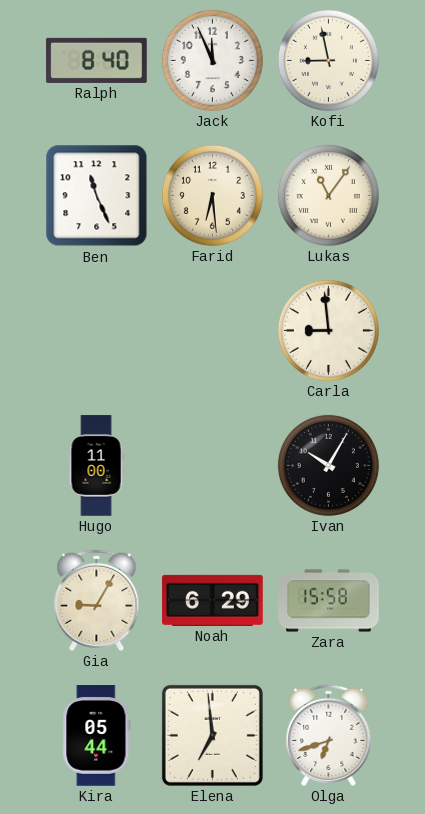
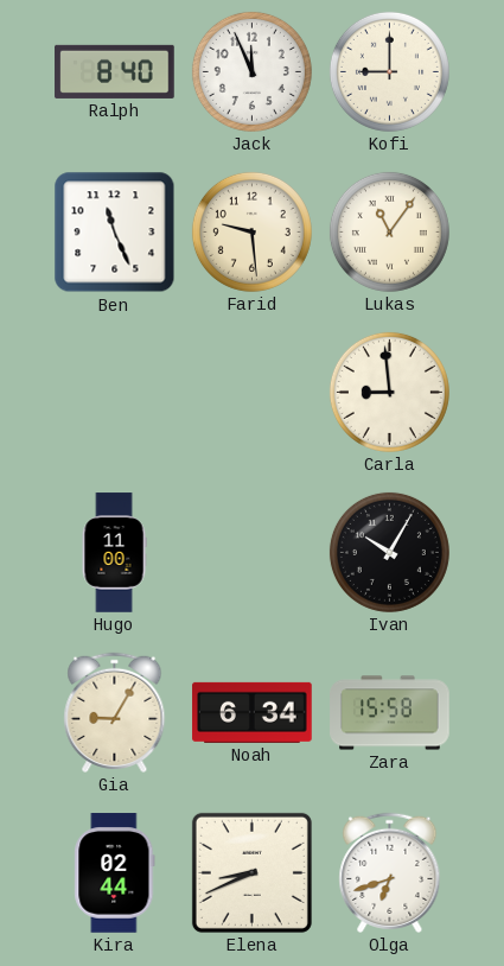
Kofi: 8:58 -> 9:00
Farid: 6:29 -> 9:29
Noah: 6:29 -> 6:34
Kira: 05:44 -> 02:44
Elena: 6:59 -> 8:41
